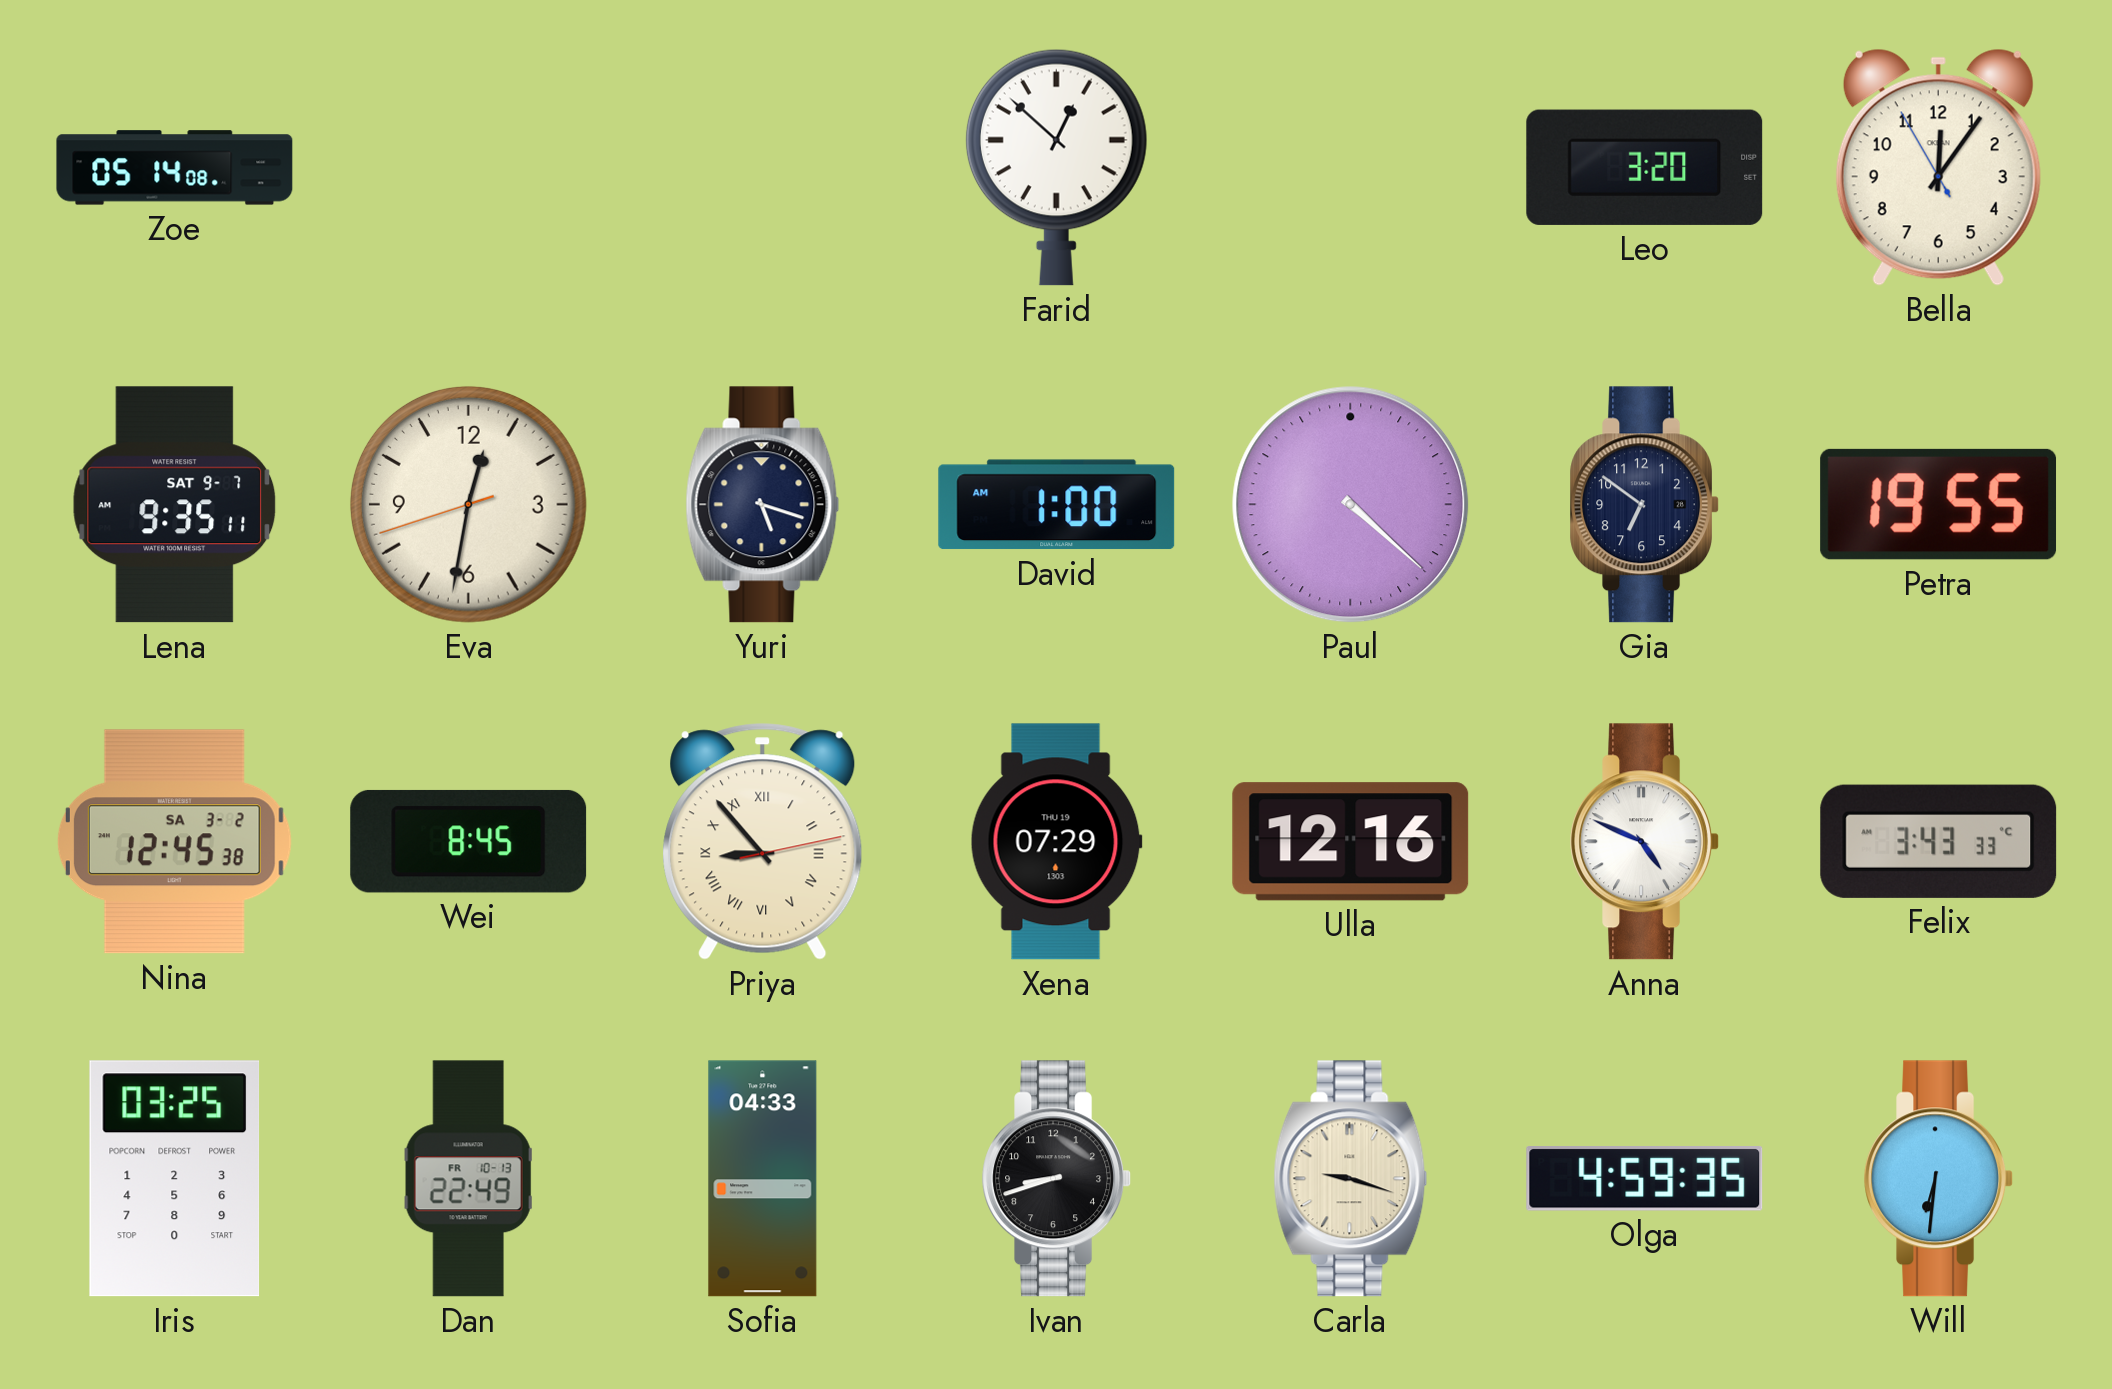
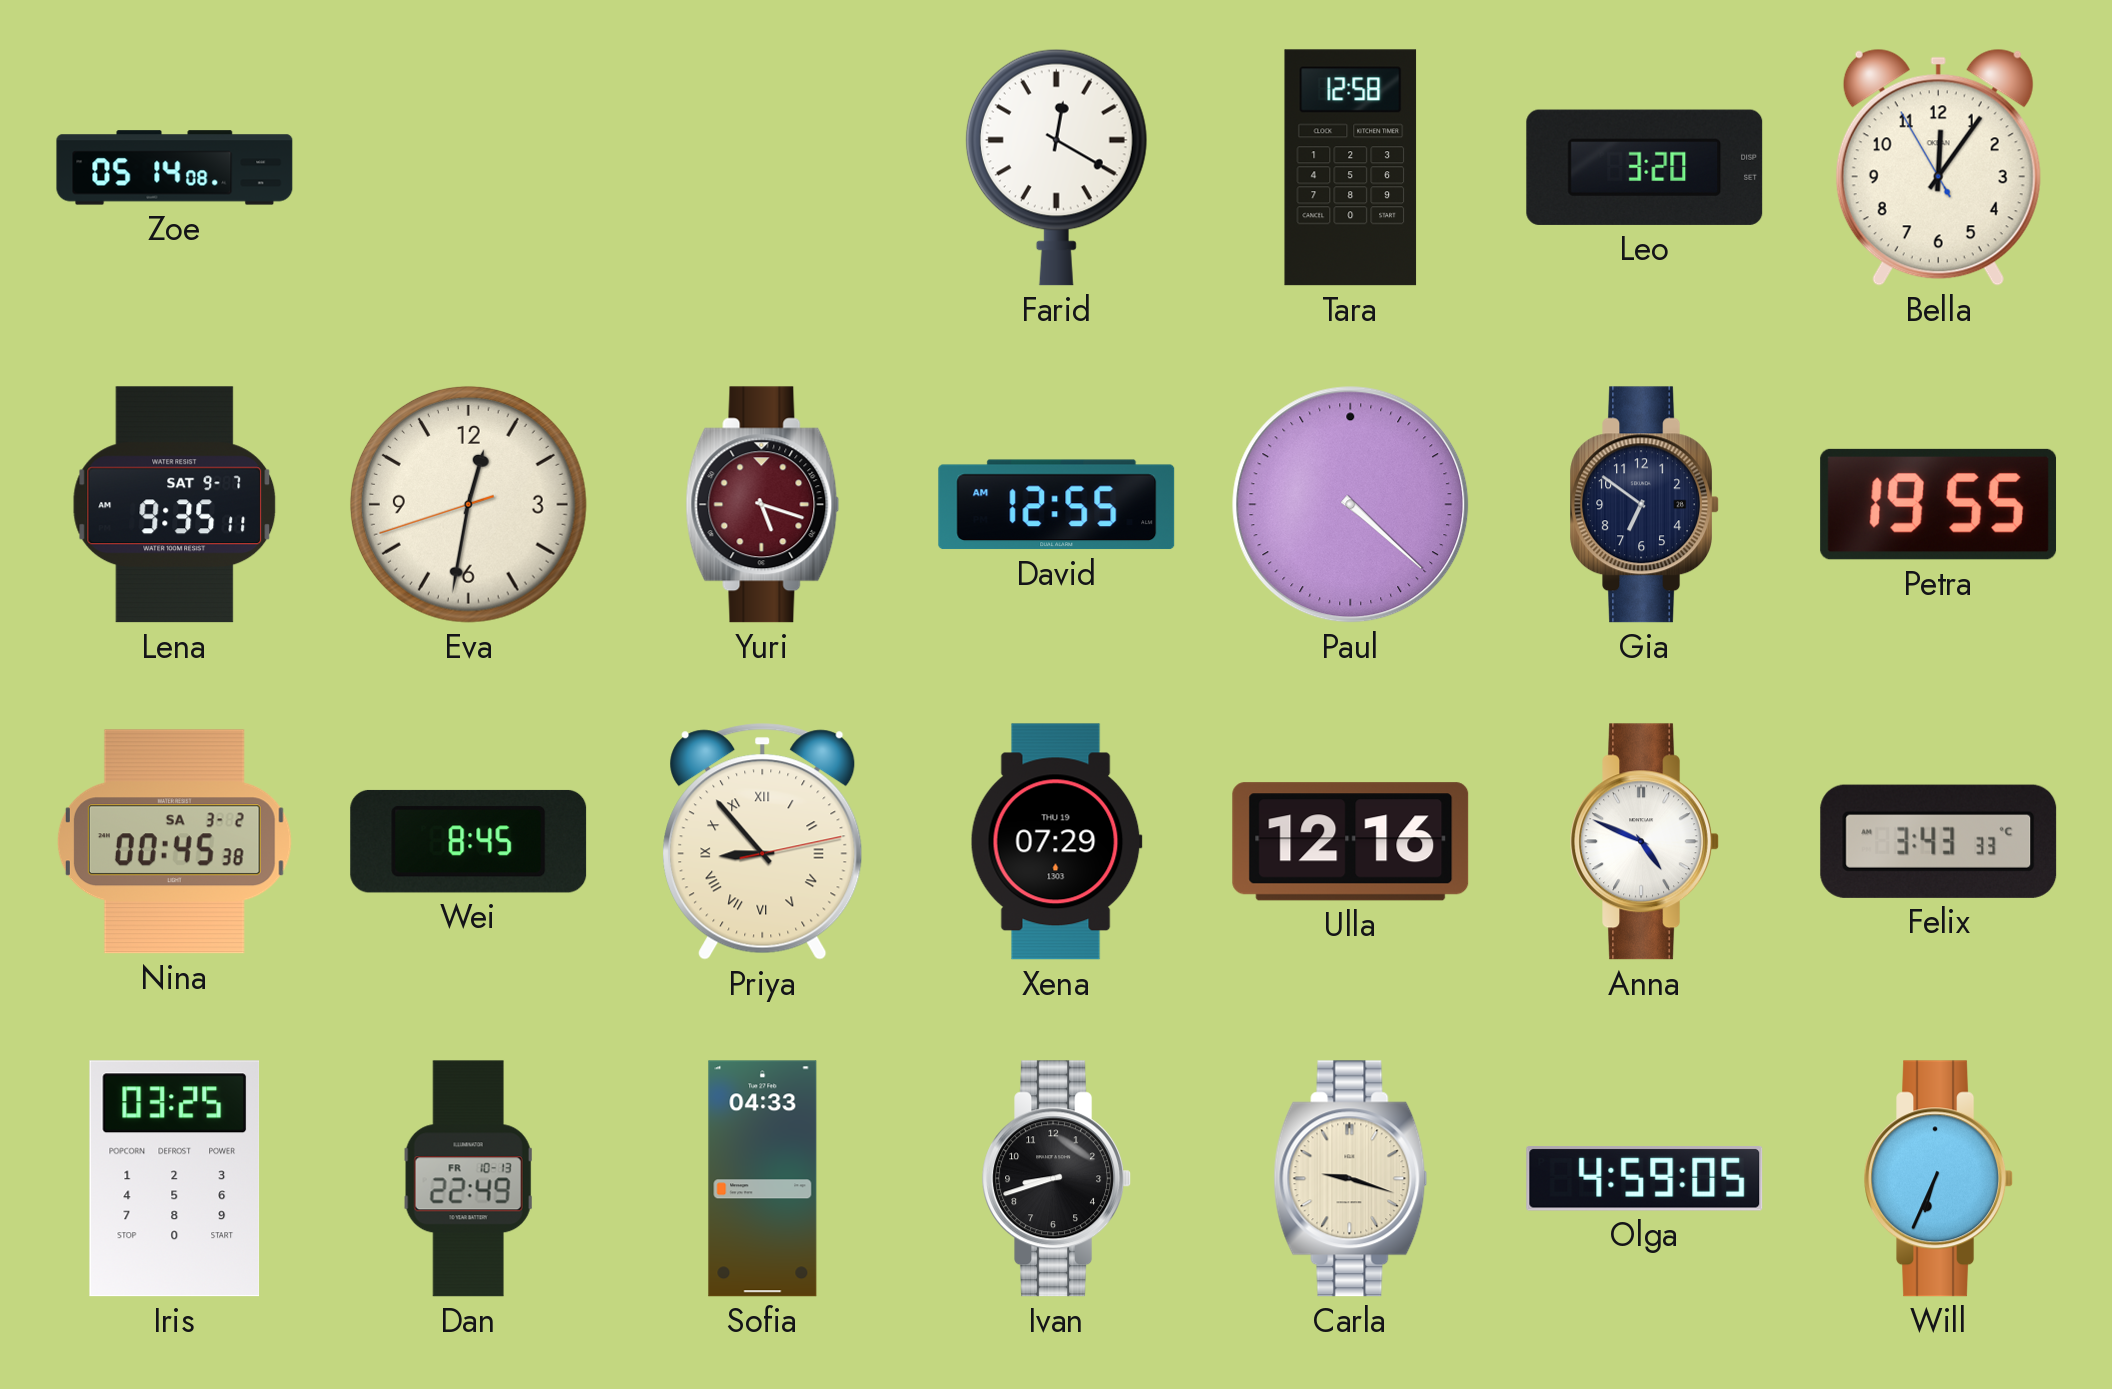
Farid: 12:52 -> 12:20
Tara: none -> 12:58
Yuri dial: navy -> burgundy
David: 1:00 -> 12:55
Nina: 12:45 -> 00:45
Olga: 4:59:35 -> 4:59:05
Will: 6:31 -> 6:34
